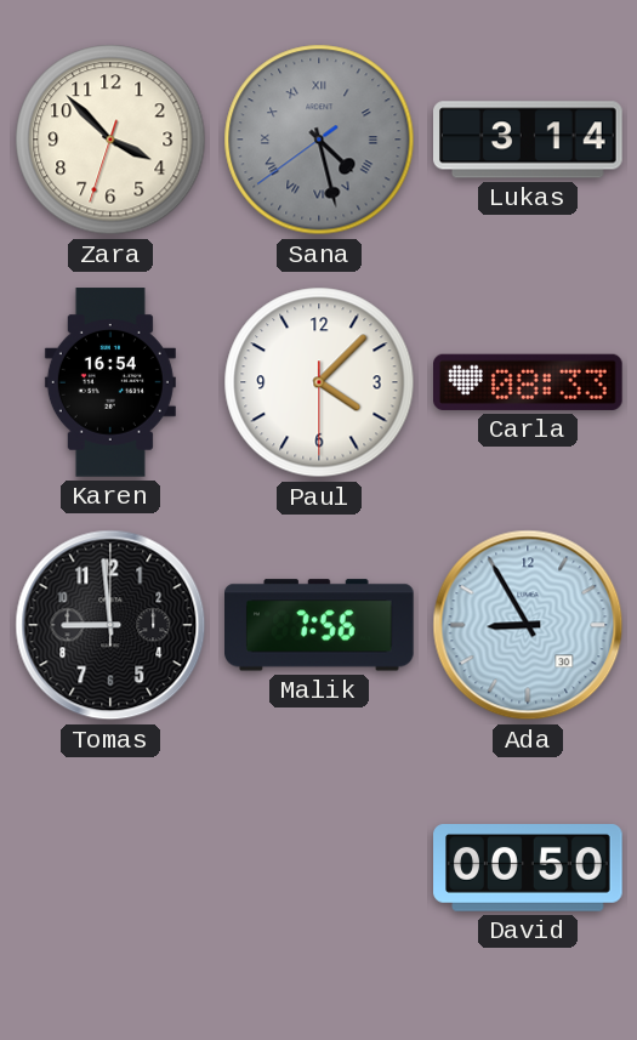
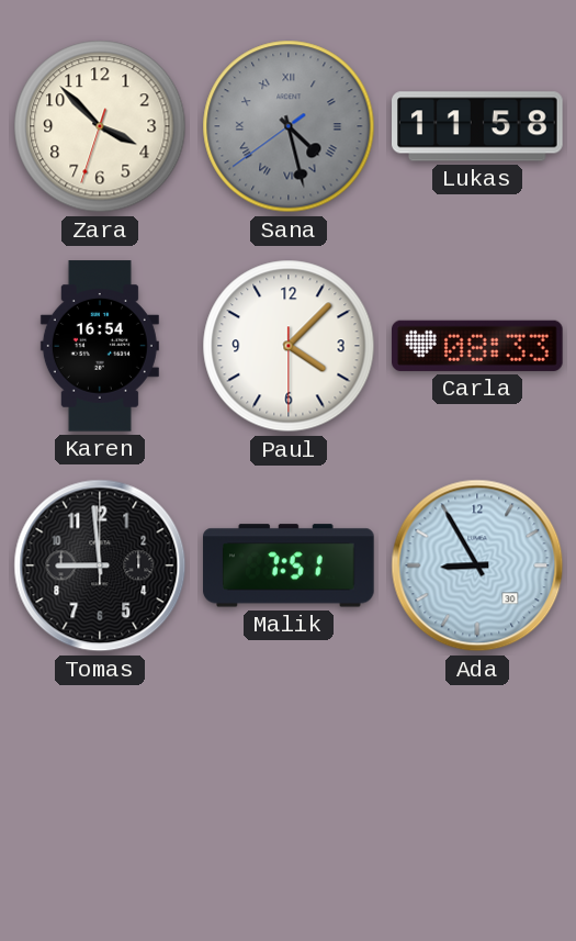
Lukas: 3:14 -> 11:58
Malik: 7:56 -> 7:51
David: 00:50 -> none
